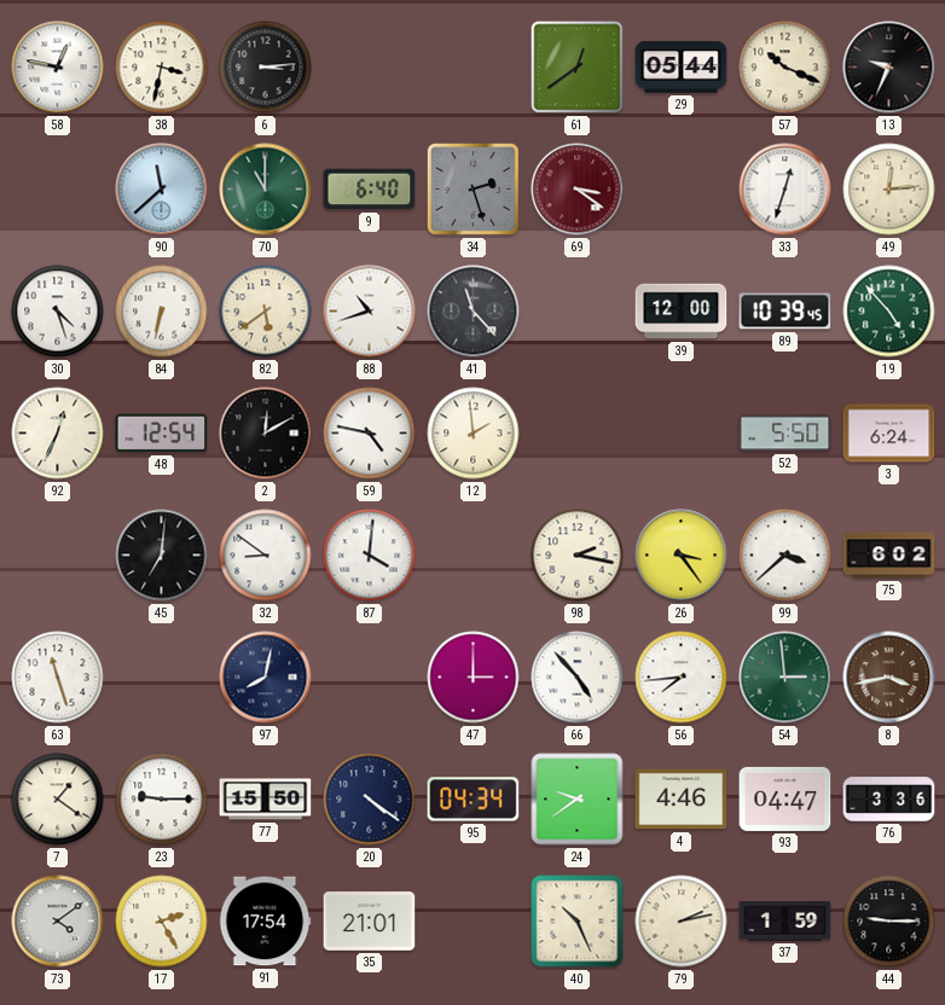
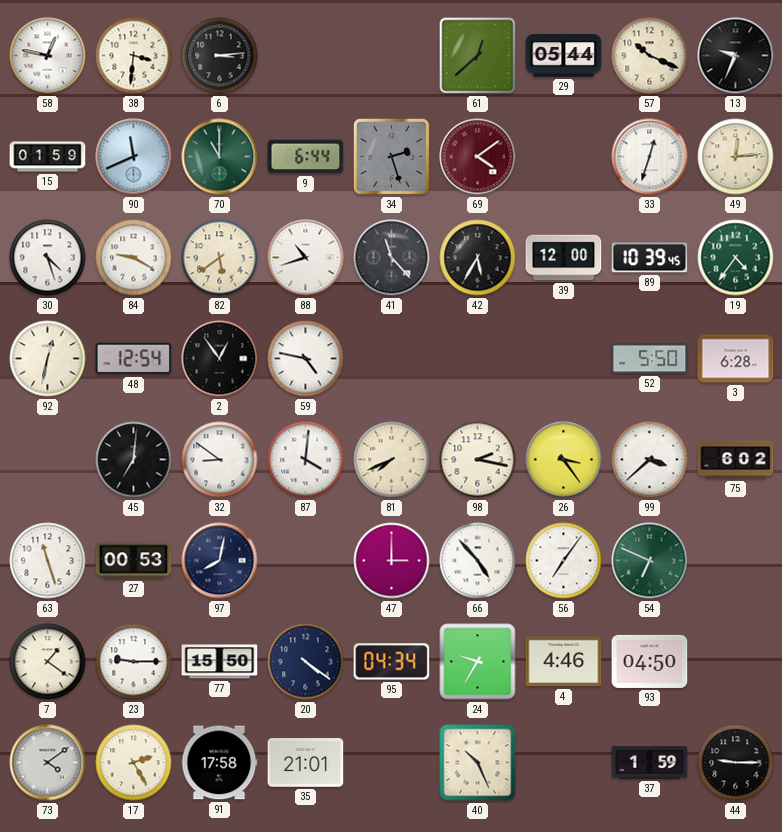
38: 3:32 -> 3:31
61: 12:39 -> 12:38
15: none -> 01:59
90: 11:38 -> 11:41
9: 6:40 -> 6:44
69: 3:21 -> 4:09
84: 6:32 -> 9:20
42: none -> 5:35
19: 4:53 -> 4:36
92: 12:34 -> 12:32
2: 12:10 -> 12:54
12: 1:59 -> none
3: 6:24 -> 6:28
81: none -> 7:41
27: none -> 00:53
56: 7:44 -> 7:06
54: 2:59 -> 6:49
8: 3:43 -> none
24: 9:39 -> 9:35
93: 04:47 -> 04:50
76: 3:36 -> none
91: 17:54 -> 17:58
79: 2:13 -> none
